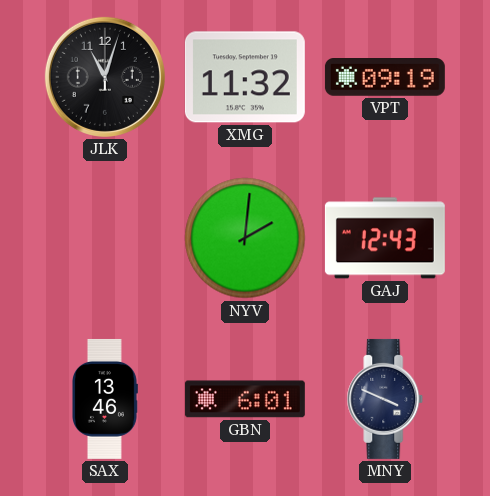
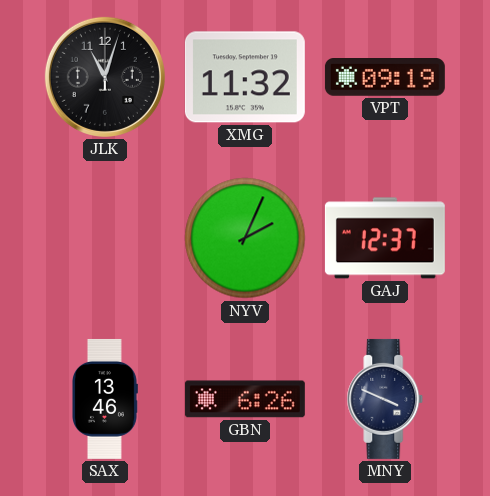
NYV: 2:01 -> 2:04
GAJ: 12:43 -> 12:37
GBN: 6:01 -> 6:26
